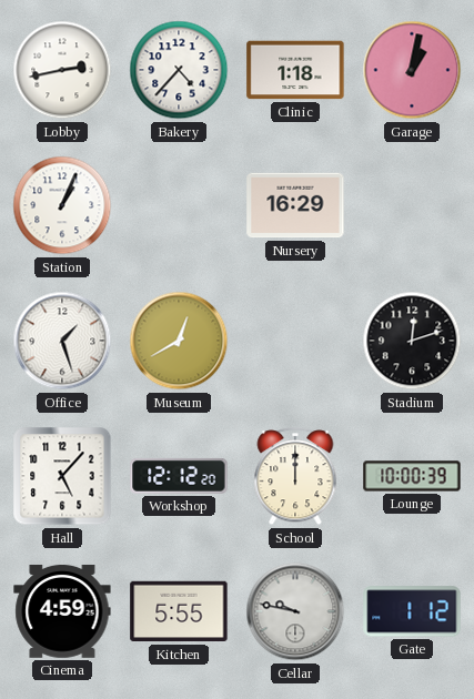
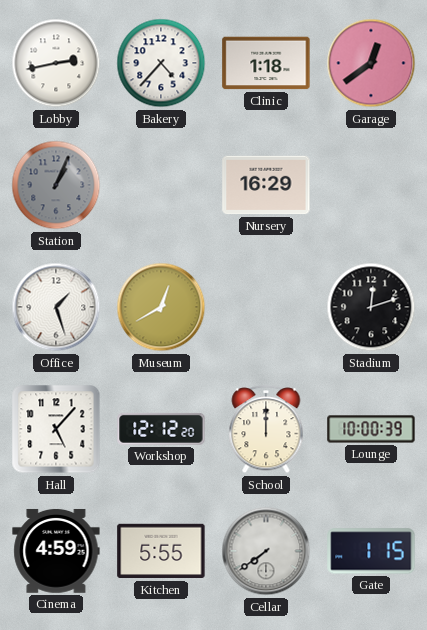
Garage: 1:02 -> 12:39
Station dial: white -> grey
Cellar: 9:47 -> 7:39
Gate: 1:12 -> 1:15
